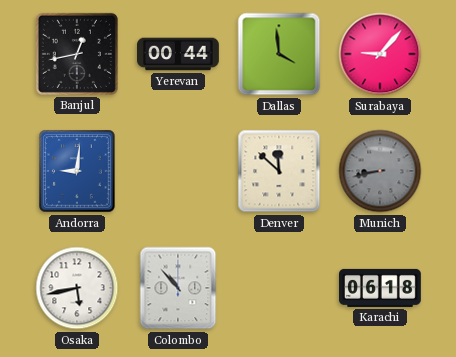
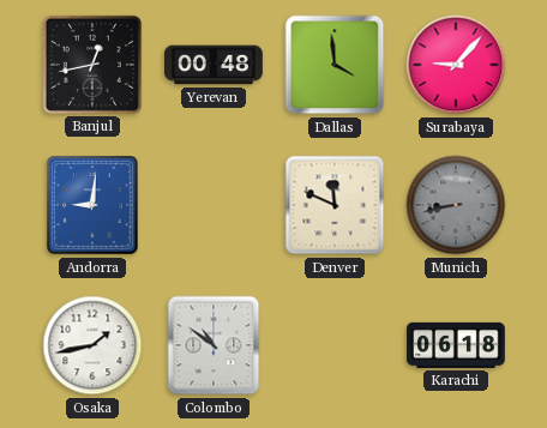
Yerevan: 00:44 -> 00:48
Denver: 11:52 -> 11:49
Osaka: 5:43 -> 1:43
Colombo: 10:53 -> 10:51
